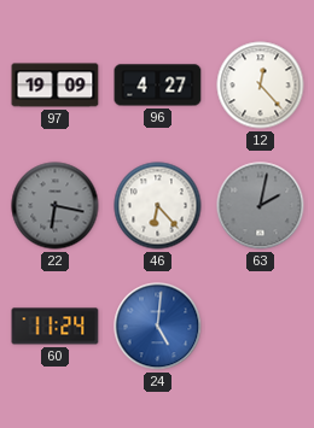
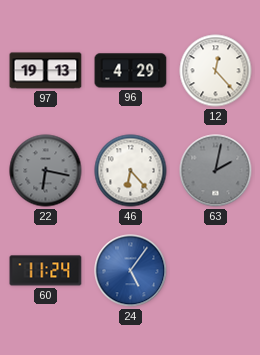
97: 19:09 -> 19:13
96: 4:27 -> 4:29
24: 5:01 -> 5:06
